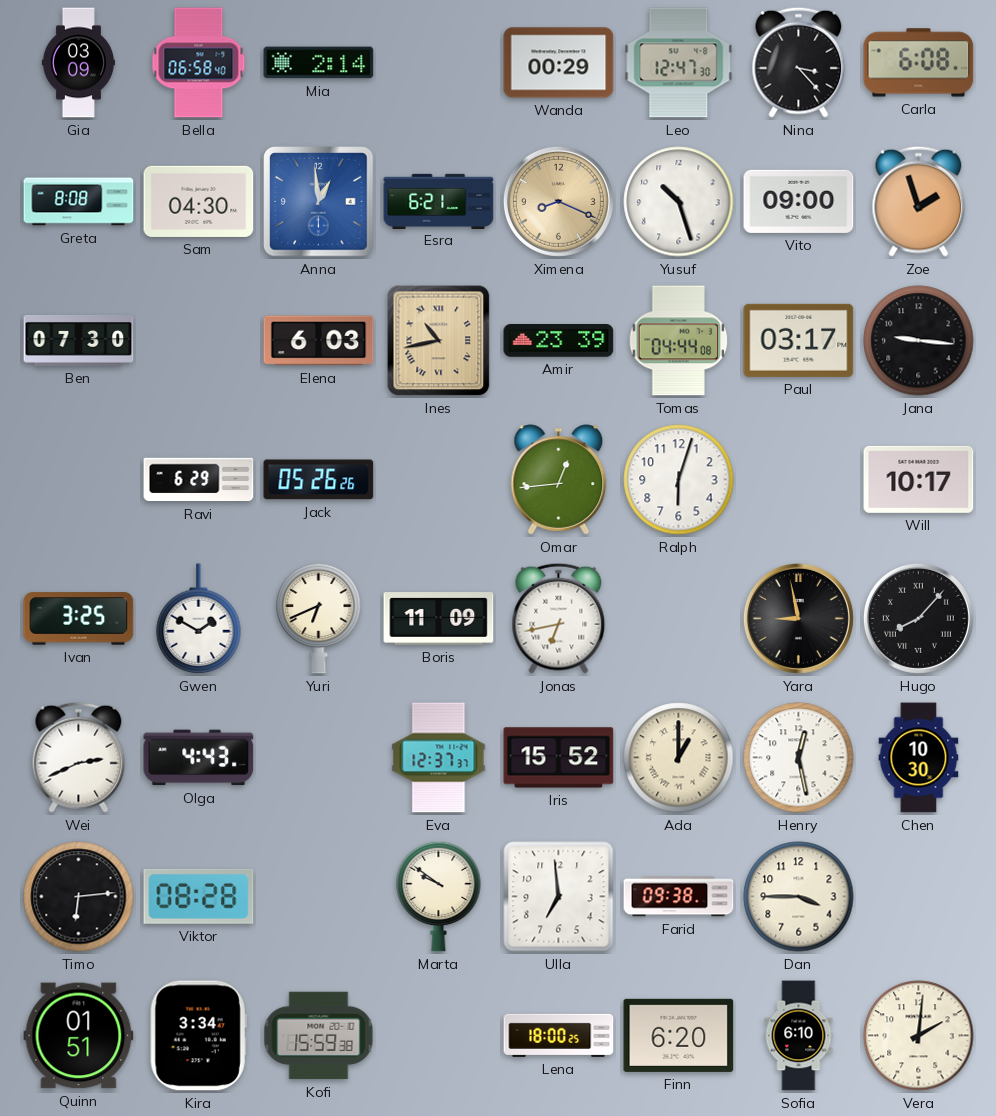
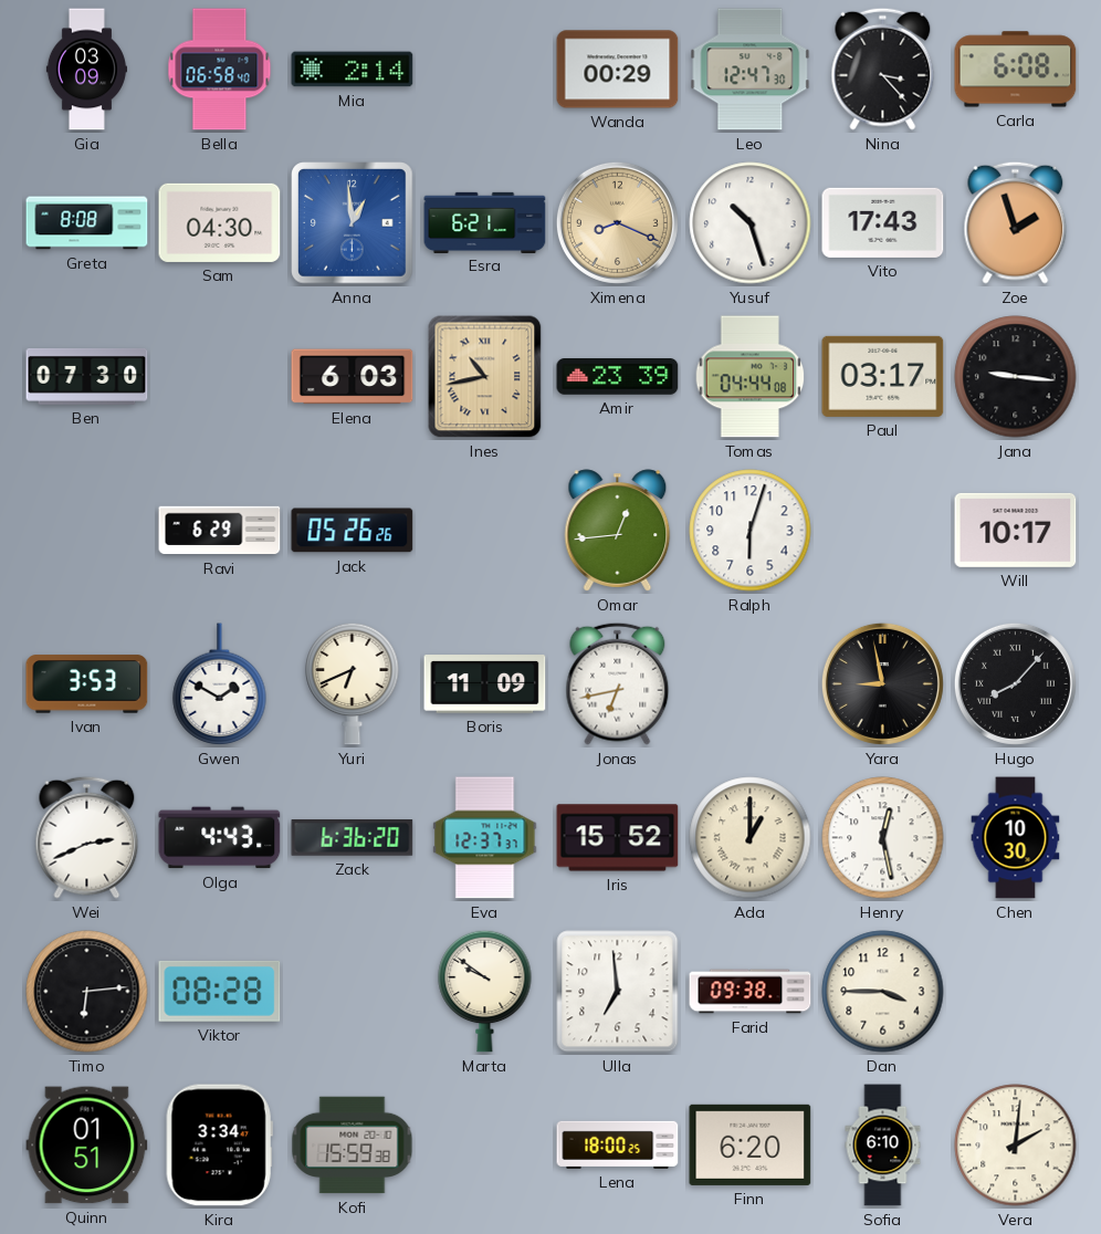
Vito: 09:00 -> 17:43
Ivan: 3:25 -> 3:53
Zack: none -> 6:36
